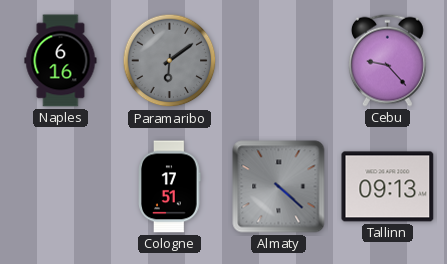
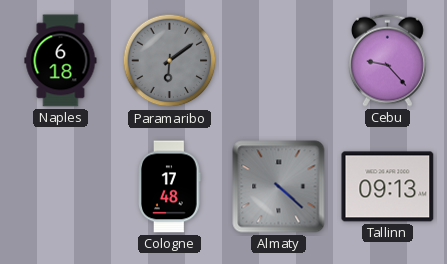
Naples: 6:16 -> 6:18
Cologne: 17:51 -> 17:48
